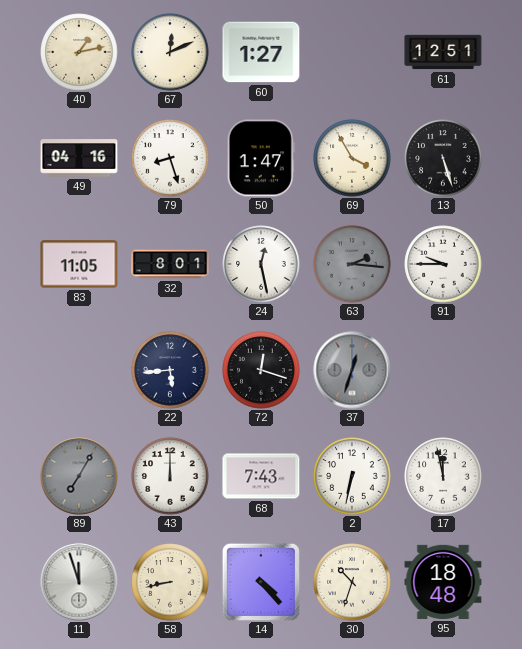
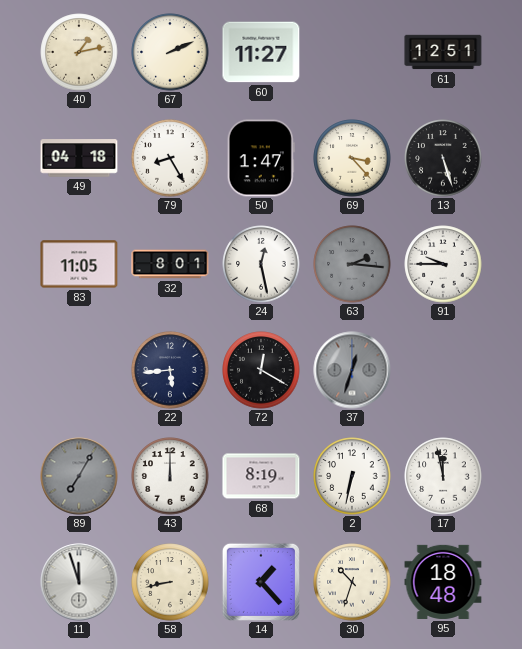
67: 12:11 -> 2:11
60: 1:27 -> 11:27
49: 04:16 -> 04:18
79: 8:27 -> 8:25
69: 3:55 -> 3:23
72: 12:18 -> 12:20
68: 7:43 -> 8:19
14: 4:23 -> 1:23
